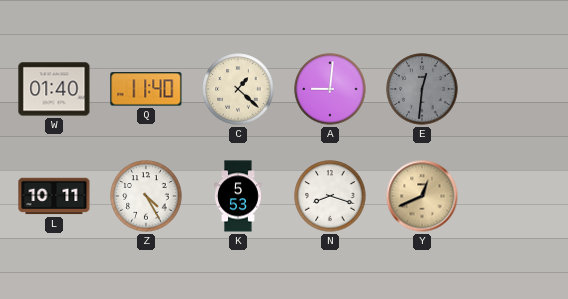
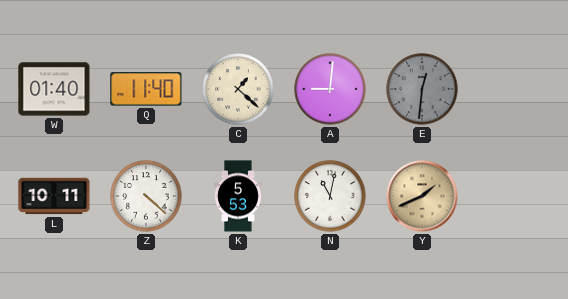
Z: 4:25 -> 4:22
N: 8:18 -> 11:02
Y: 12:41 -> 1:41
